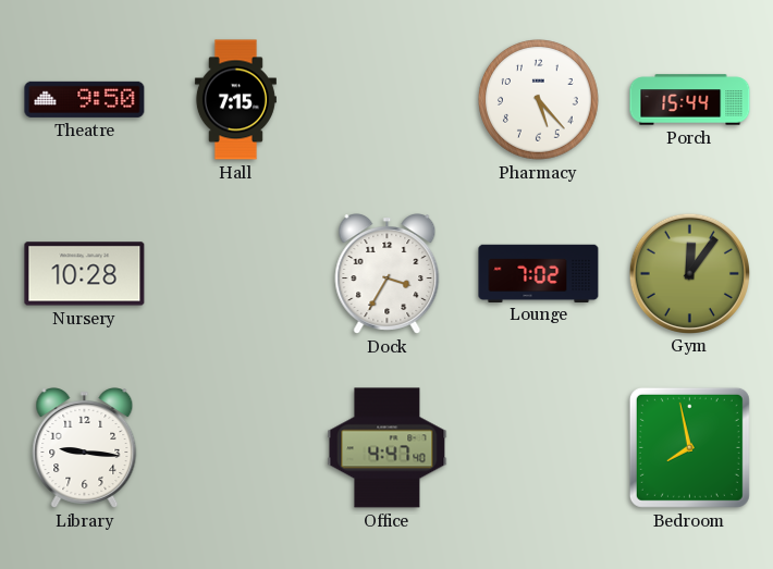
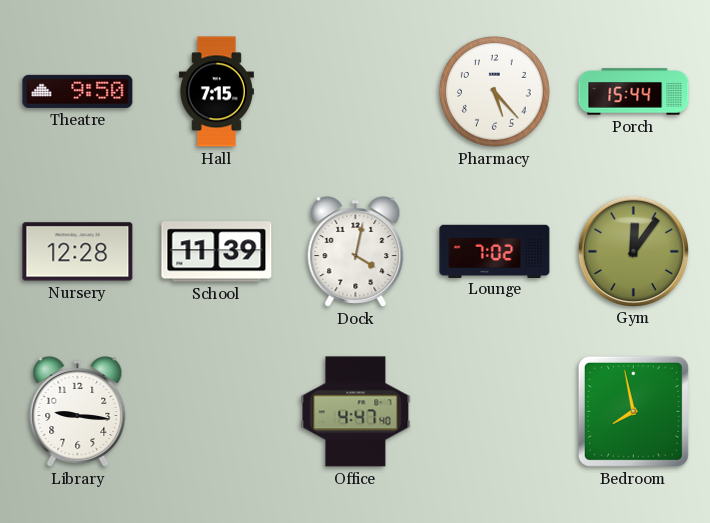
Nursery: 10:28 -> 12:28
School: none -> 11:39
Dock: 3:35 -> 4:02
